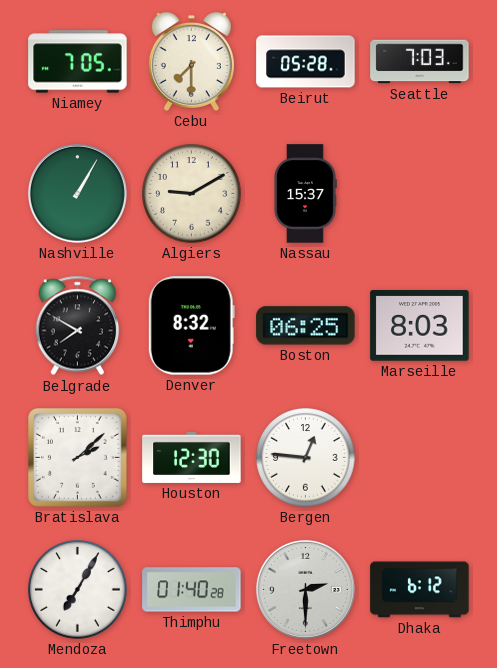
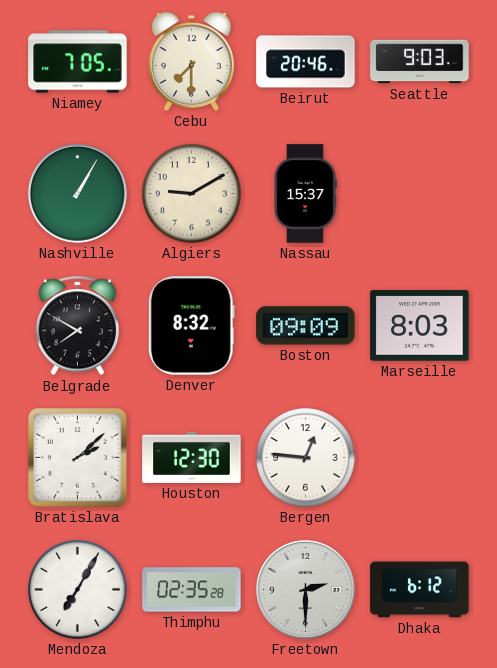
Beirut: 05:28 -> 20:46
Seattle: 7:03 -> 9:03
Boston: 06:25 -> 09:09
Thimphu: 01:40 -> 02:35
